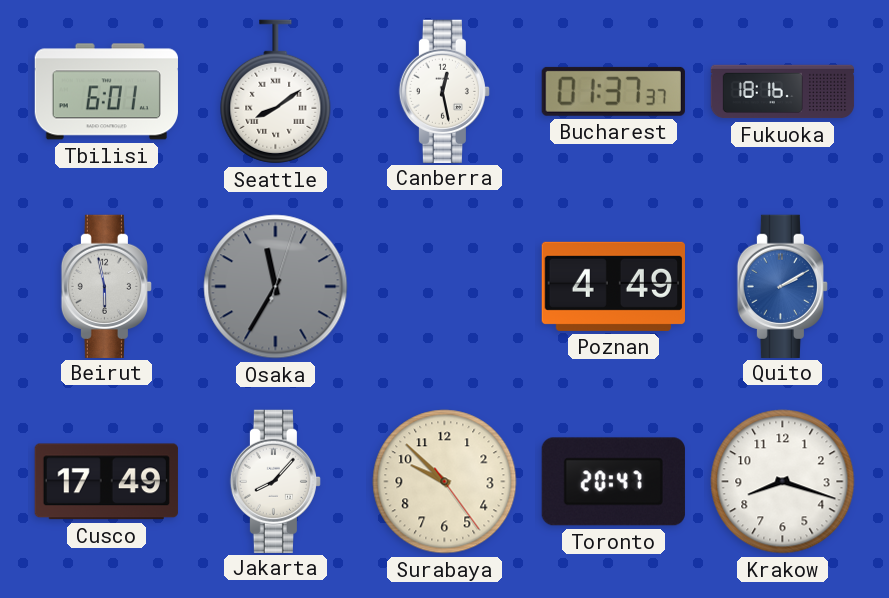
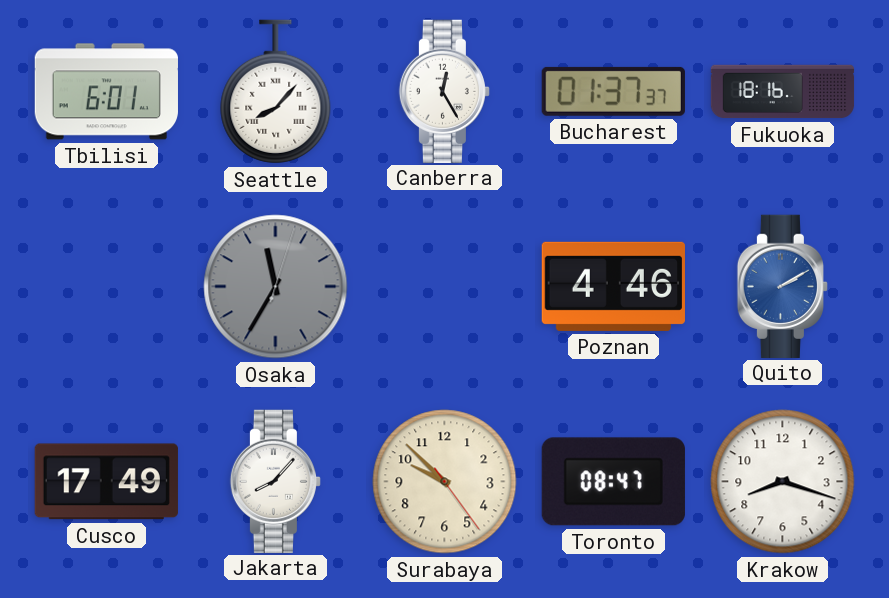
Seattle: 8:09 -> 8:07
Canberra: 12:28 -> 12:25
Beirut: 5:58 -> none
Poznan: 4:49 -> 4:46
Toronto: 20:47 -> 08:47
